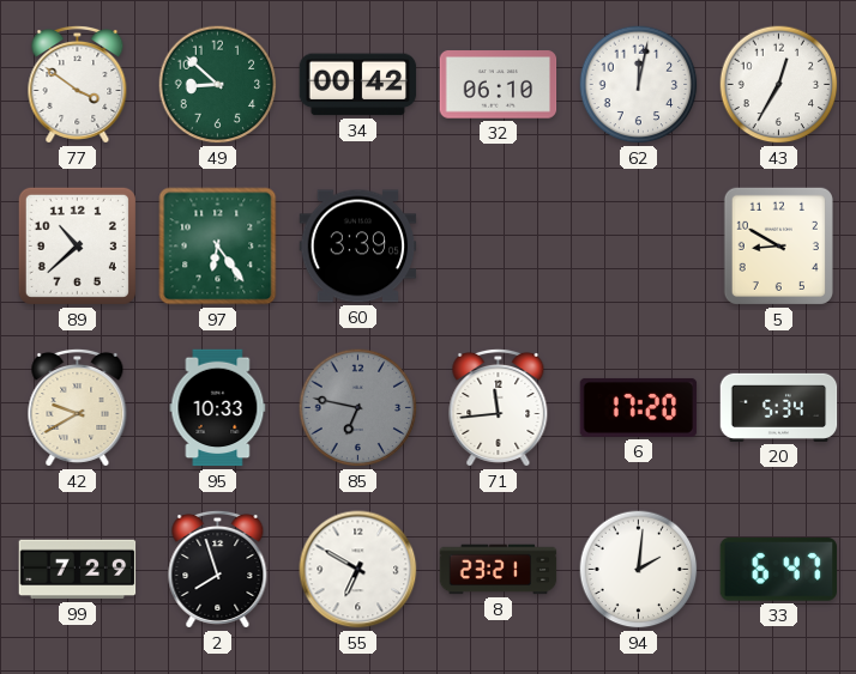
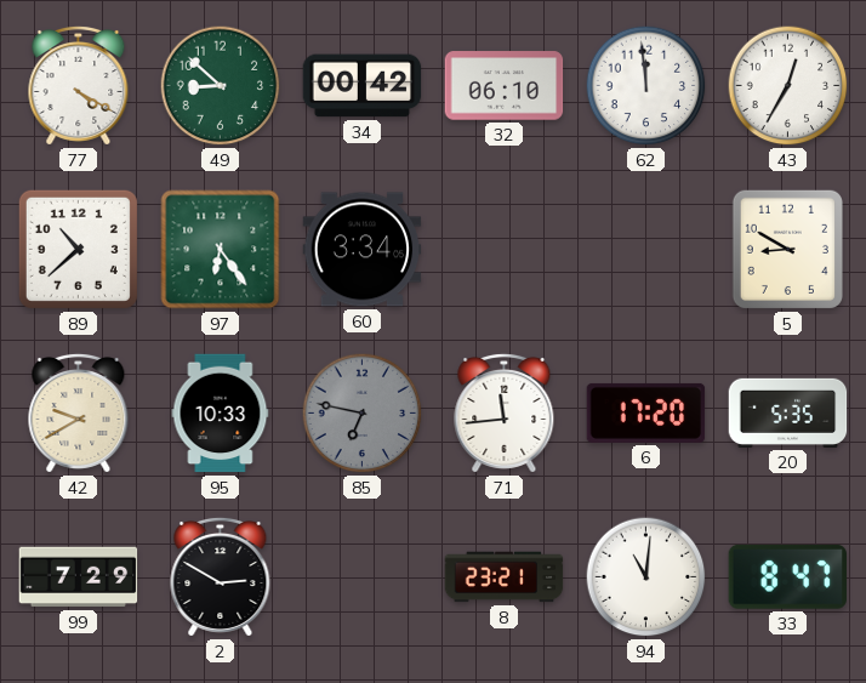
77: 3:51 -> 4:20
62: 12:02 -> 11:59
60: 3:39 -> 3:34
20: 5:34 -> 5:35
2: 7:57 -> 2:50
55: 6:50 -> none
94: 2:01 -> 11:01
33: 6:47 -> 8:47
